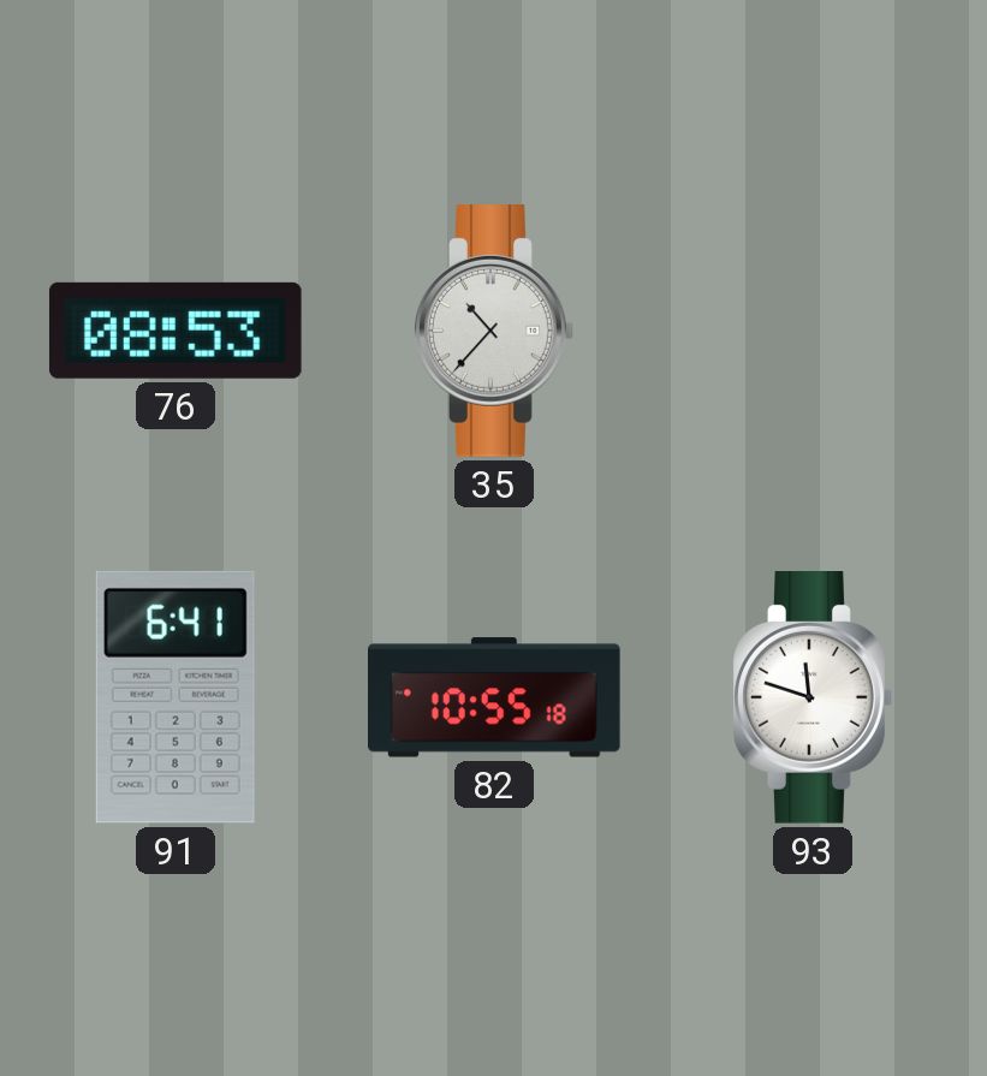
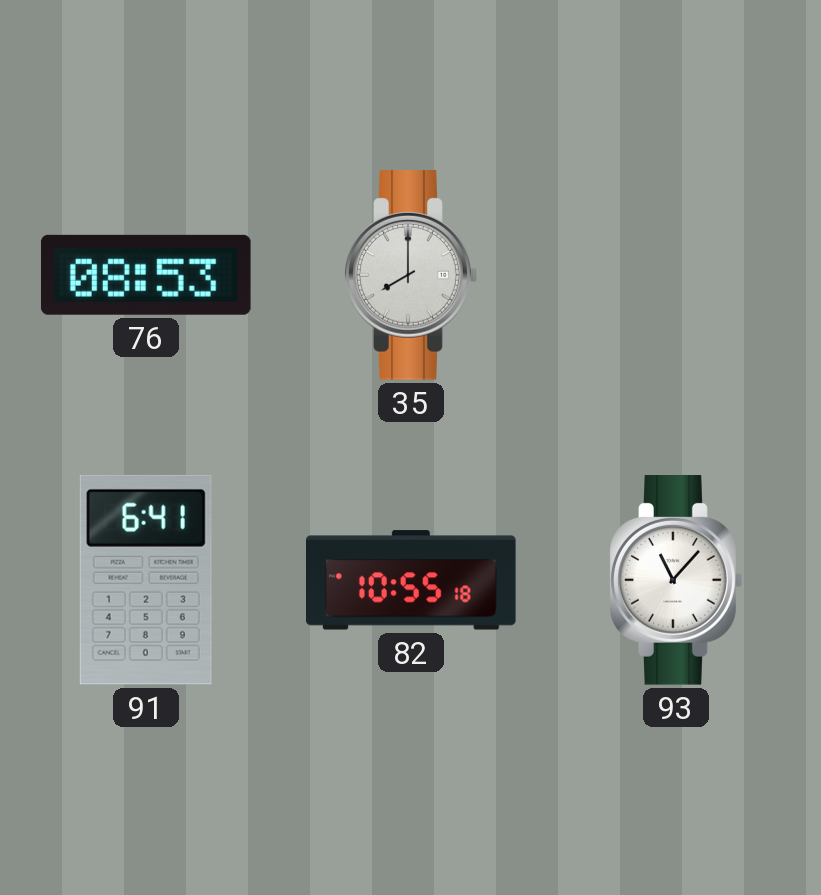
35: 10:37 -> 8:00
93: 11:48 -> 11:07
